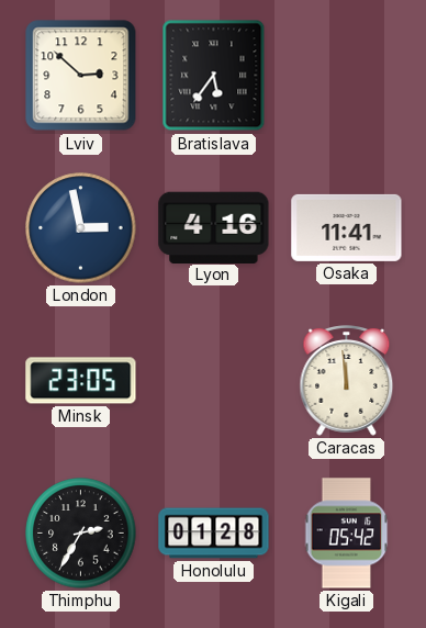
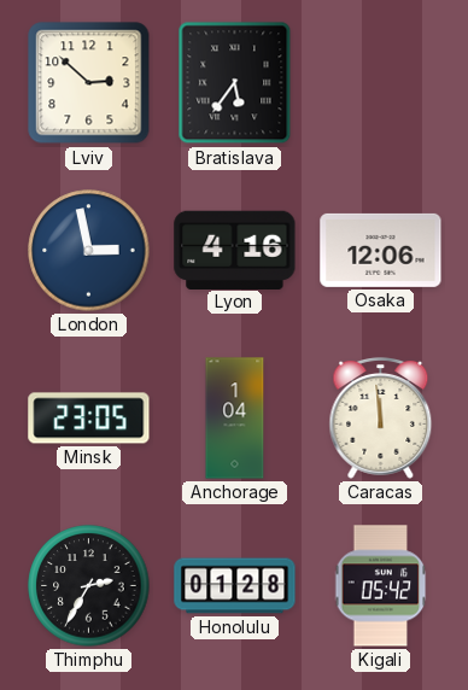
Osaka: 11:41 -> 12:06
Anchorage: none -> 1:04
